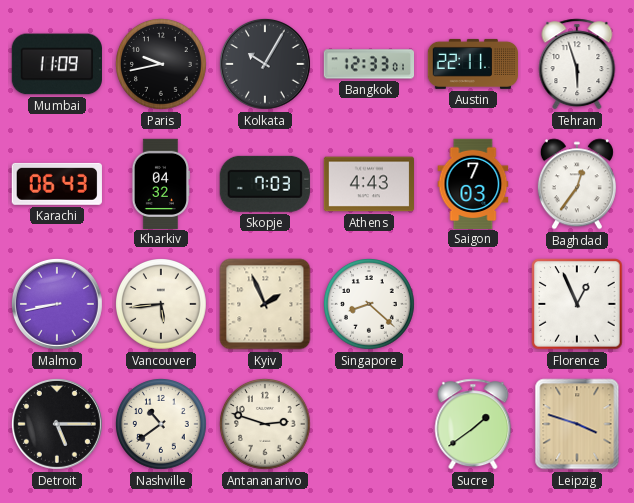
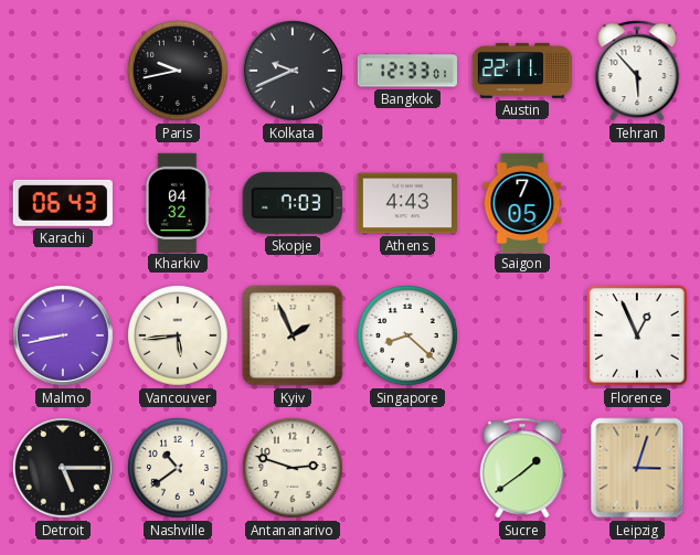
Mumbai: 11:09 -> none
Kolkata: 10:05 -> 9:41
Tehran: 5:57 -> 5:53
Saigon: 7:03 -> 7:05
Baghdad: 12:36 -> none
Leipzig: 3:48 -> 3:03
